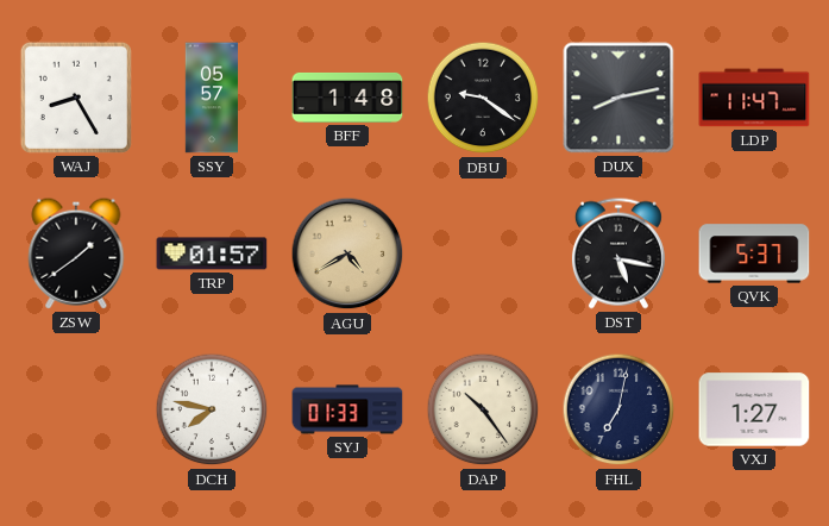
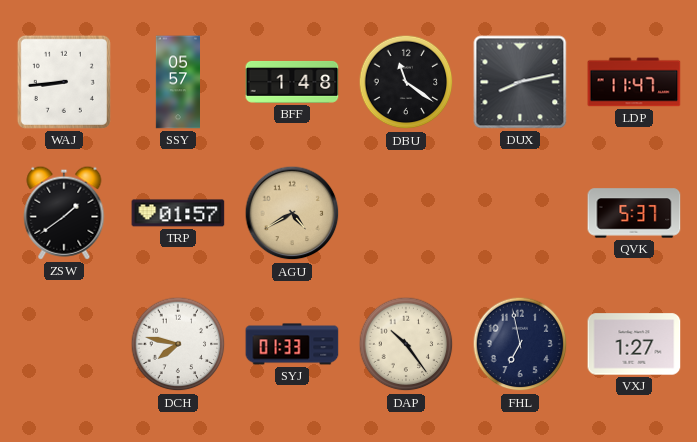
WAJ: 8:25 -> 8:44
DBU: 9:21 -> 11:21
DST: 5:17 -> none
FHL: 7:02 -> 6:58
